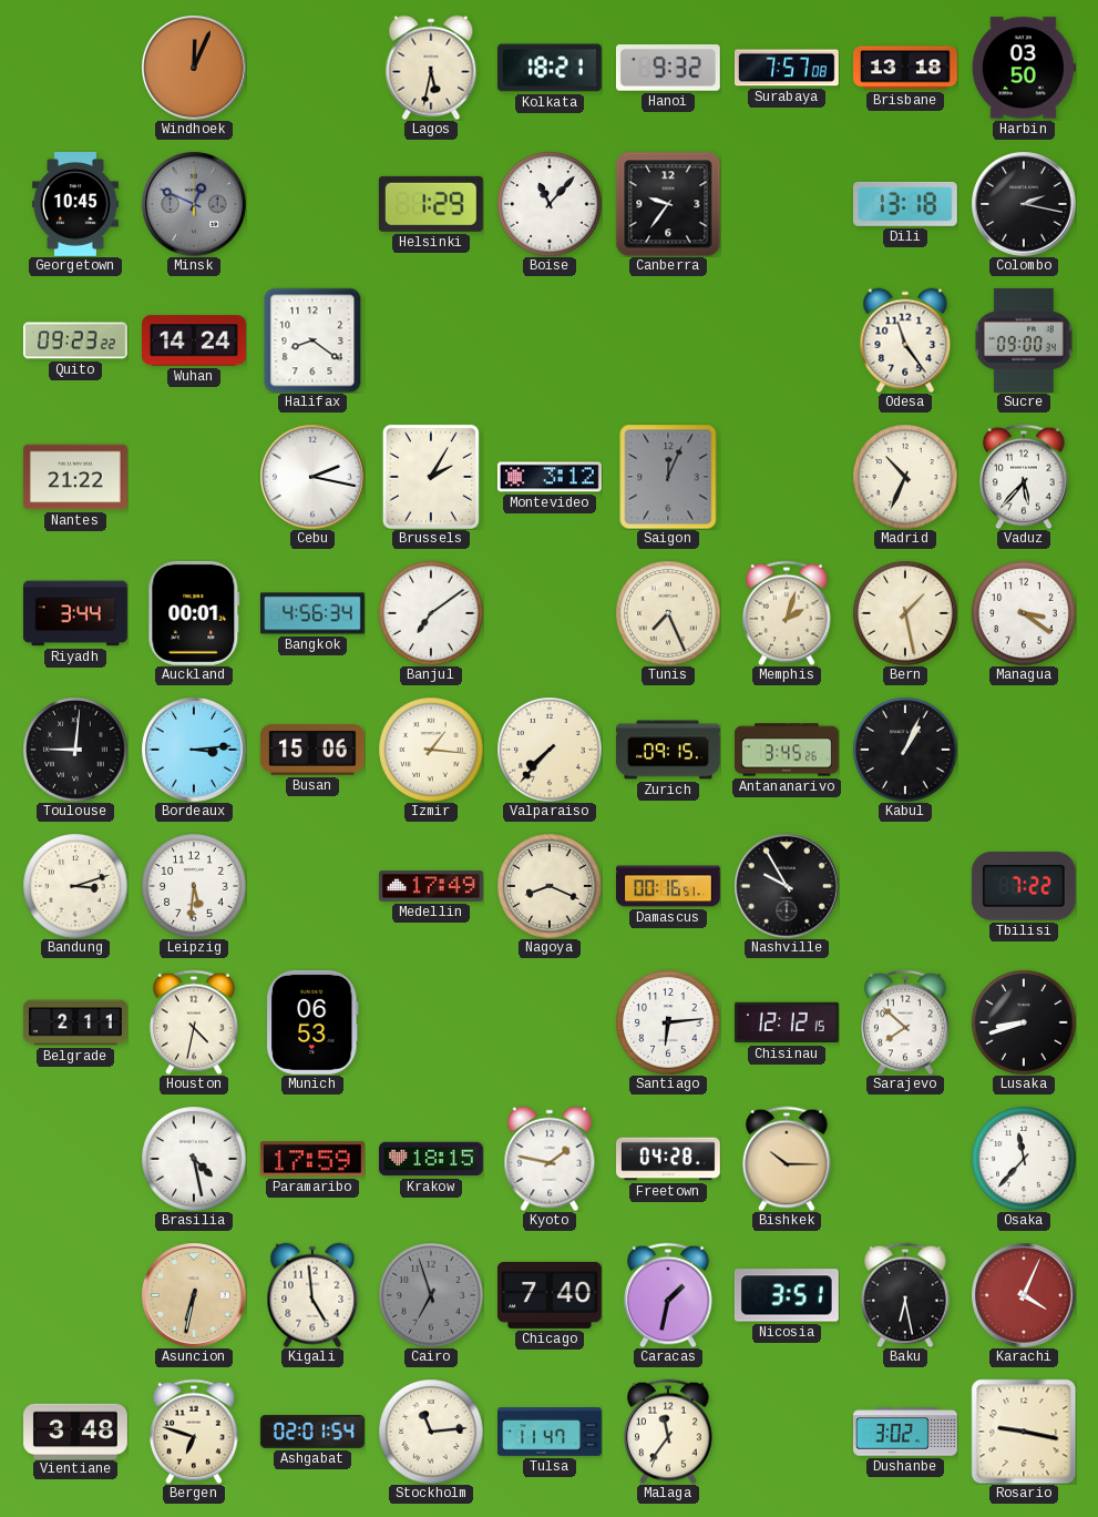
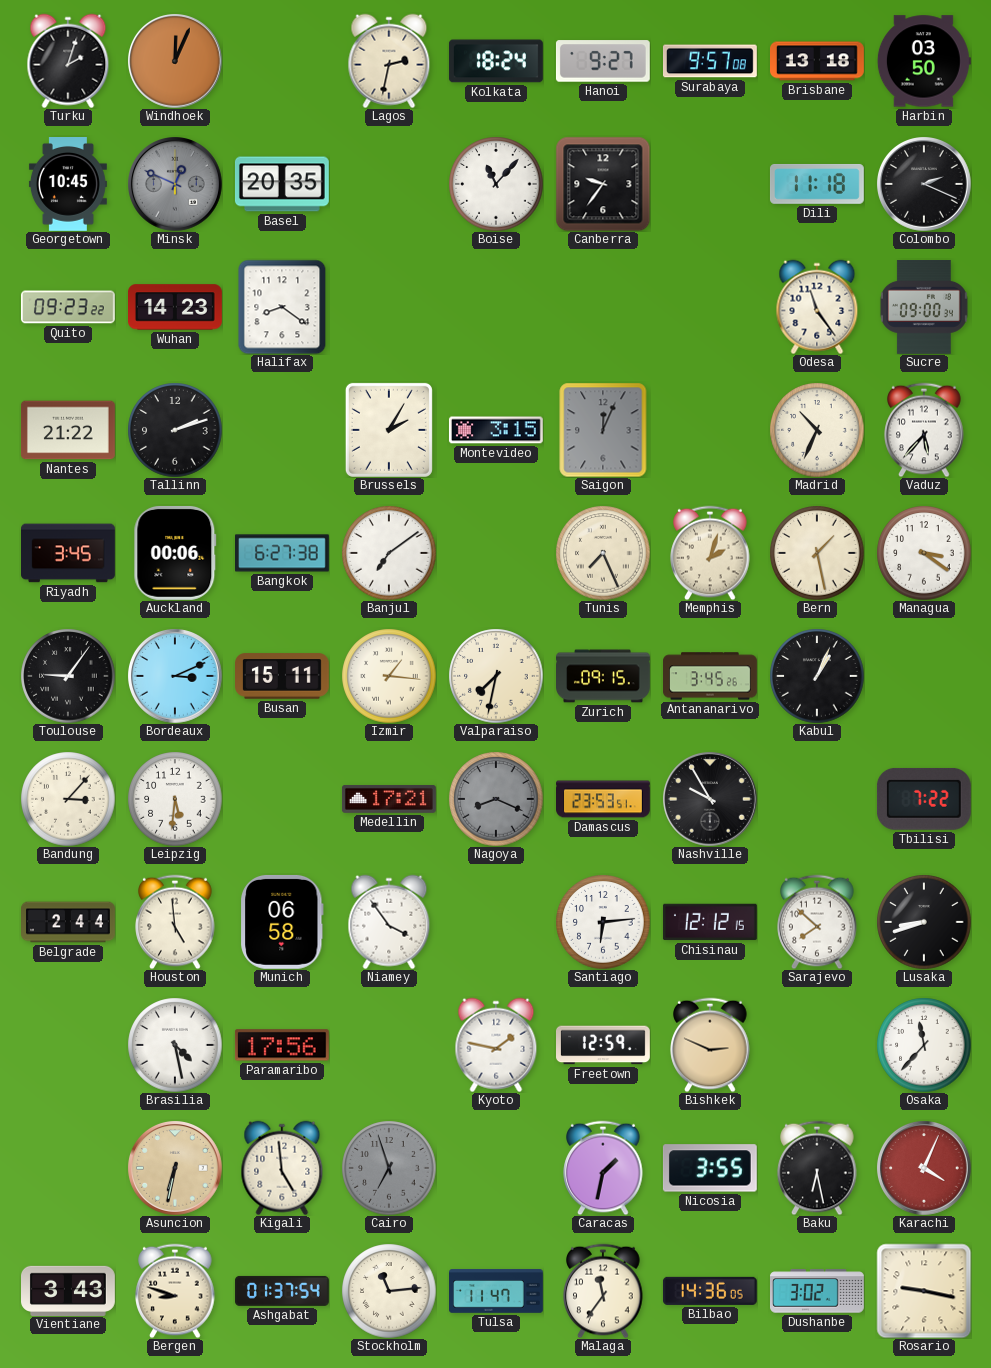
Turku: none -> 2:03
Lagos: 5:32 -> 2:32
Kolkata: 18:21 -> 18:24
Hanoi: 9:32 -> 9:27
Surabaya: 7:57 -> 9:57
Basel: none -> 20:35
Helsinki: 1:29 -> none
Dili: 13:18 -> 11:18
Colombo: 2:17 -> 2:19
Wuhan: 14:24 -> 14:23
Tallinn: none -> 2:12
Cebu: 2:17 -> none
Montevideo: 3:12 -> 3:15
Riyadh: 3:44 -> 3:45
Auckland: 00:01 -> 00:06
Bangkok: 4:56 -> 6:27
Toulouse: 9:01 -> 9:06
Bordeaux: 3:14 -> 3:11
Busan: 15:06 -> 15:11
Valparaiso: 7:37 -> 7:32
Bandung: 3:12 -> 3:07
Medellin: 17:49 -> 17:21
Nagoya dial: cream -> grey
Damascus: 00:16 -> 23:53
Belgrade: 2:11 -> 2:44
Houston: 4:32 -> 4:59
Munich: 06:53 -> 06:58
Niamey: none -> 3:54
Paramaribo: 17:59 -> 17:56
Krakow: 18:15 -> none
Freetown: 04:28 -> 12:59
Bishkek: 10:15 -> 2:49
Chicago: 7:40 -> none
Nicosia: 3:51 -> 3:55
Vientiane: 3:48 -> 3:43
Bergen: 6:48 -> 8:48
Ashgabat: 02:01 -> 01:37
Bilbao: none -> 14:36
